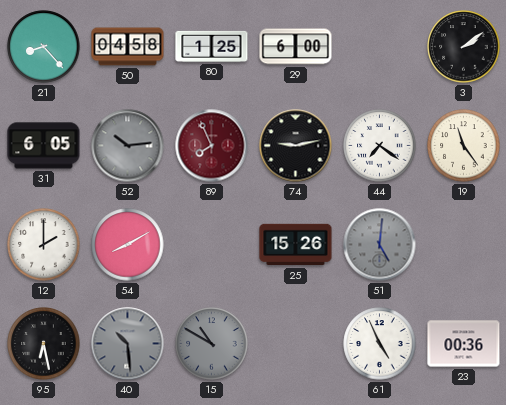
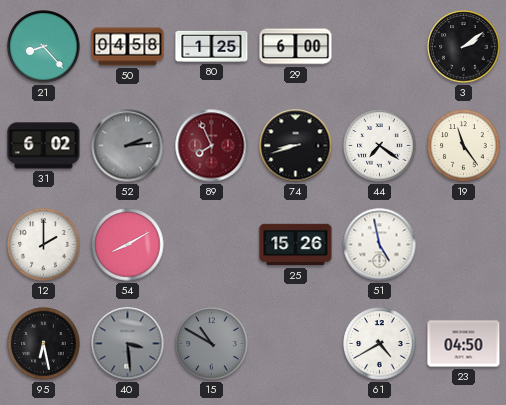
31: 6:05 -> 6:02
52: 10:14 -> 2:14
74: 9:13 -> 8:42
51: 5:01 -> 4:58
51 dial: grey -> white
40: 10:29 -> 3:29
61: 4:56 -> 4:40
23: 00:36 -> 04:50
